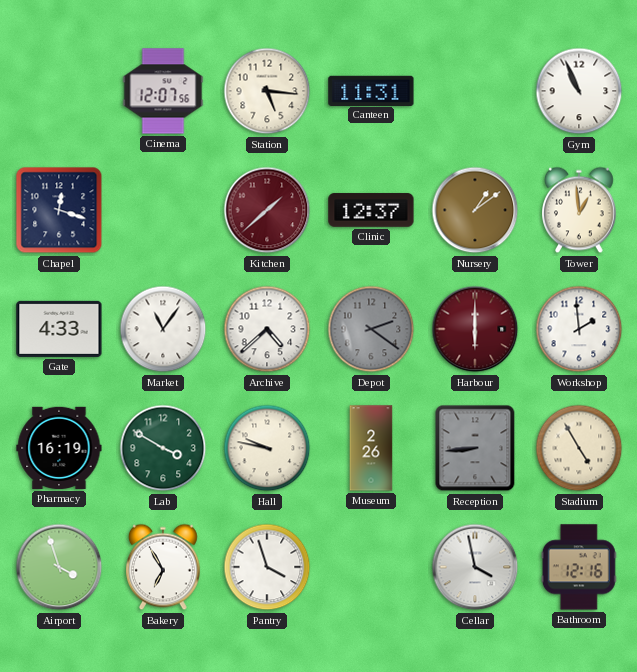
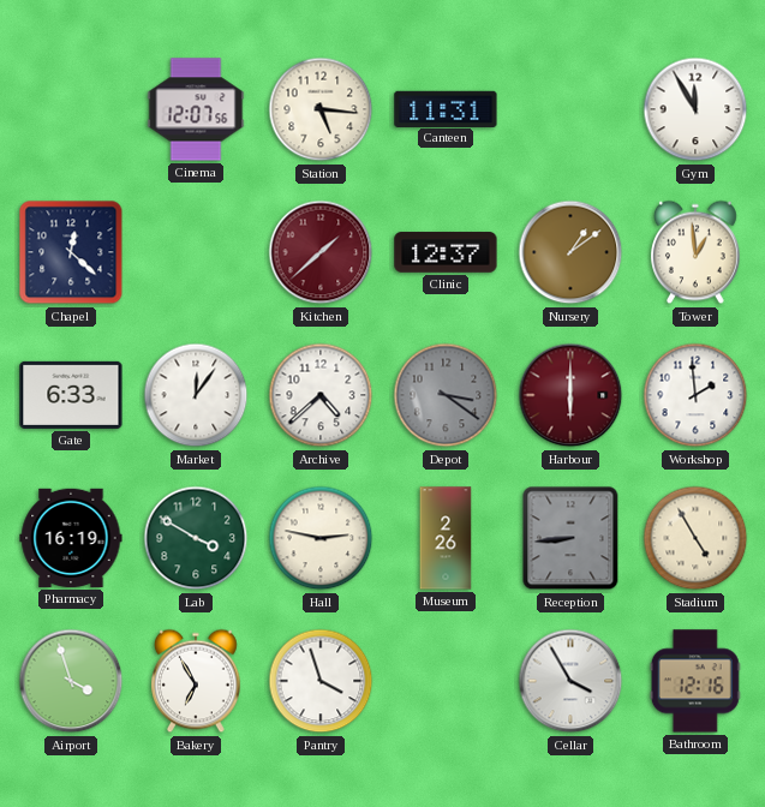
Gym: 10:56 -> 11:55
Chapel: 12:18 -> 12:22
Gate: 4:33 -> 6:33
Market: 11:06 -> 12:06
Depot: 2:21 -> 3:21
Hall: 9:47 -> 2:47
Cellar: 3:58 -> 3:55
